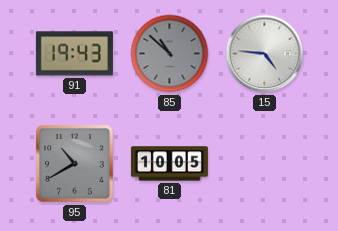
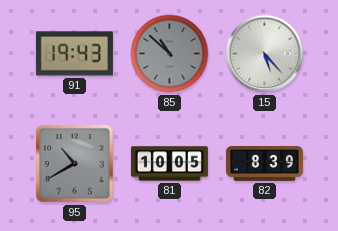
15: 4:46 -> 5:23
82: none -> 8:39
